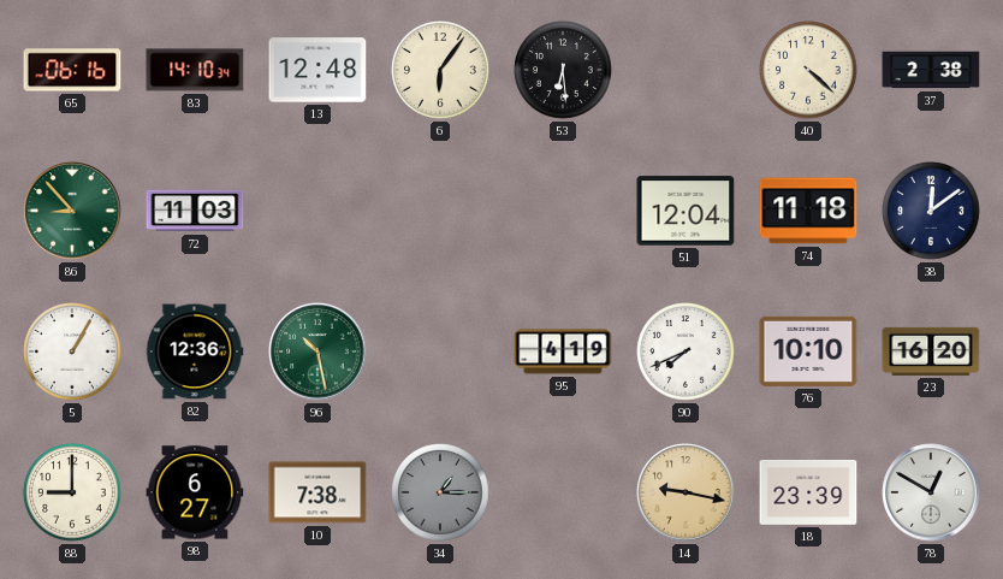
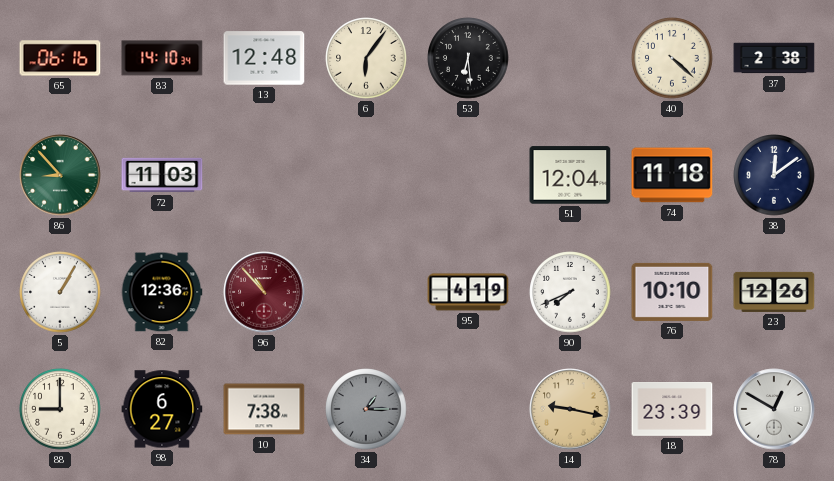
96: 10:28 -> 10:53
96 dial: green -> burgundy
23: 16:20 -> 12:26
